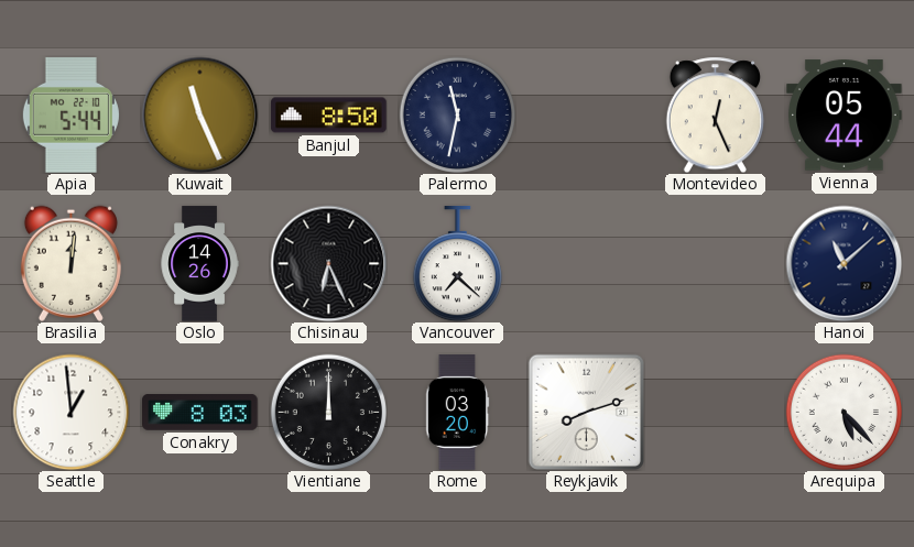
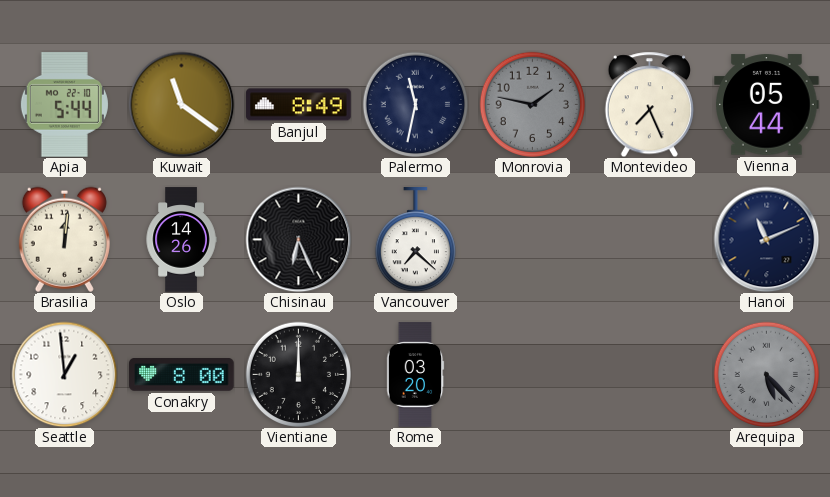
Kuwait: 11:26 -> 11:21
Banjul: 8:50 -> 8:49
Monrovia: none -> 1:47
Montevideo: 12:26 -> 7:26
Hanoi: 11:08 -> 11:11
Conakry: 8:03 -> 8:00
Reykjavik: 8:12 -> none
Arequipa dial: white -> grey
